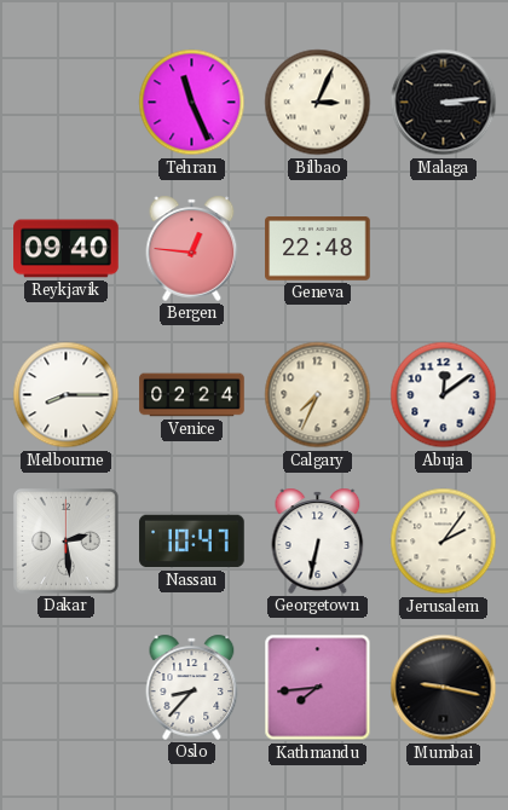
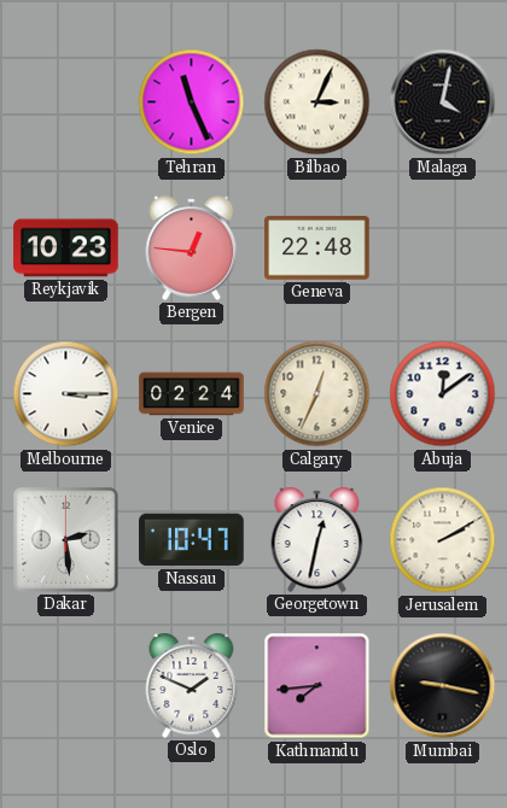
Malaga: 3:14 -> 4:02
Reykjavik: 09:40 -> 10:23
Melbourne: 8:15 -> 3:15
Calgary: 7:34 -> 12:34
Georgetown: 6:32 -> 12:32
Jerusalem: 2:06 -> 2:10
Oslo: 8:37 -> 1:49
